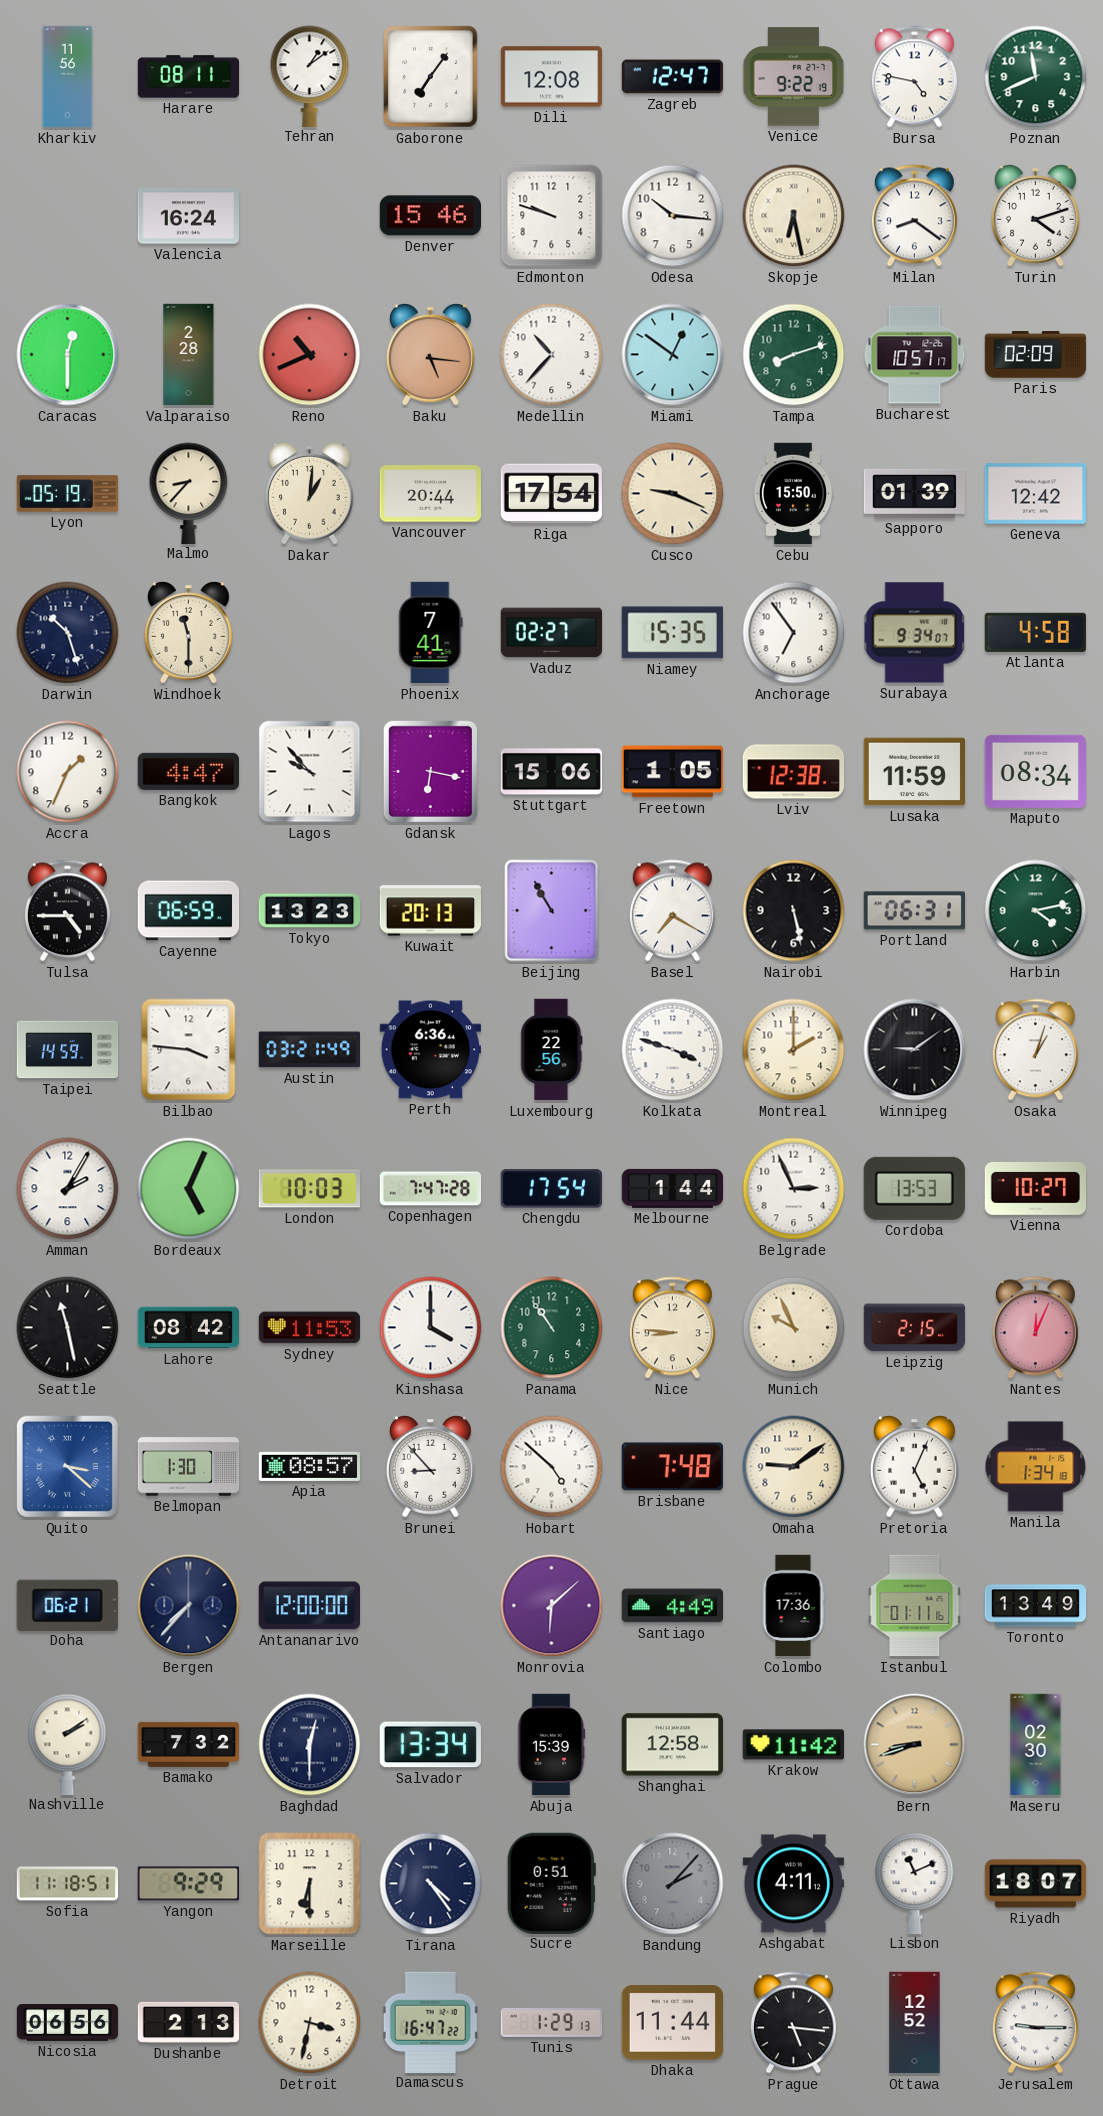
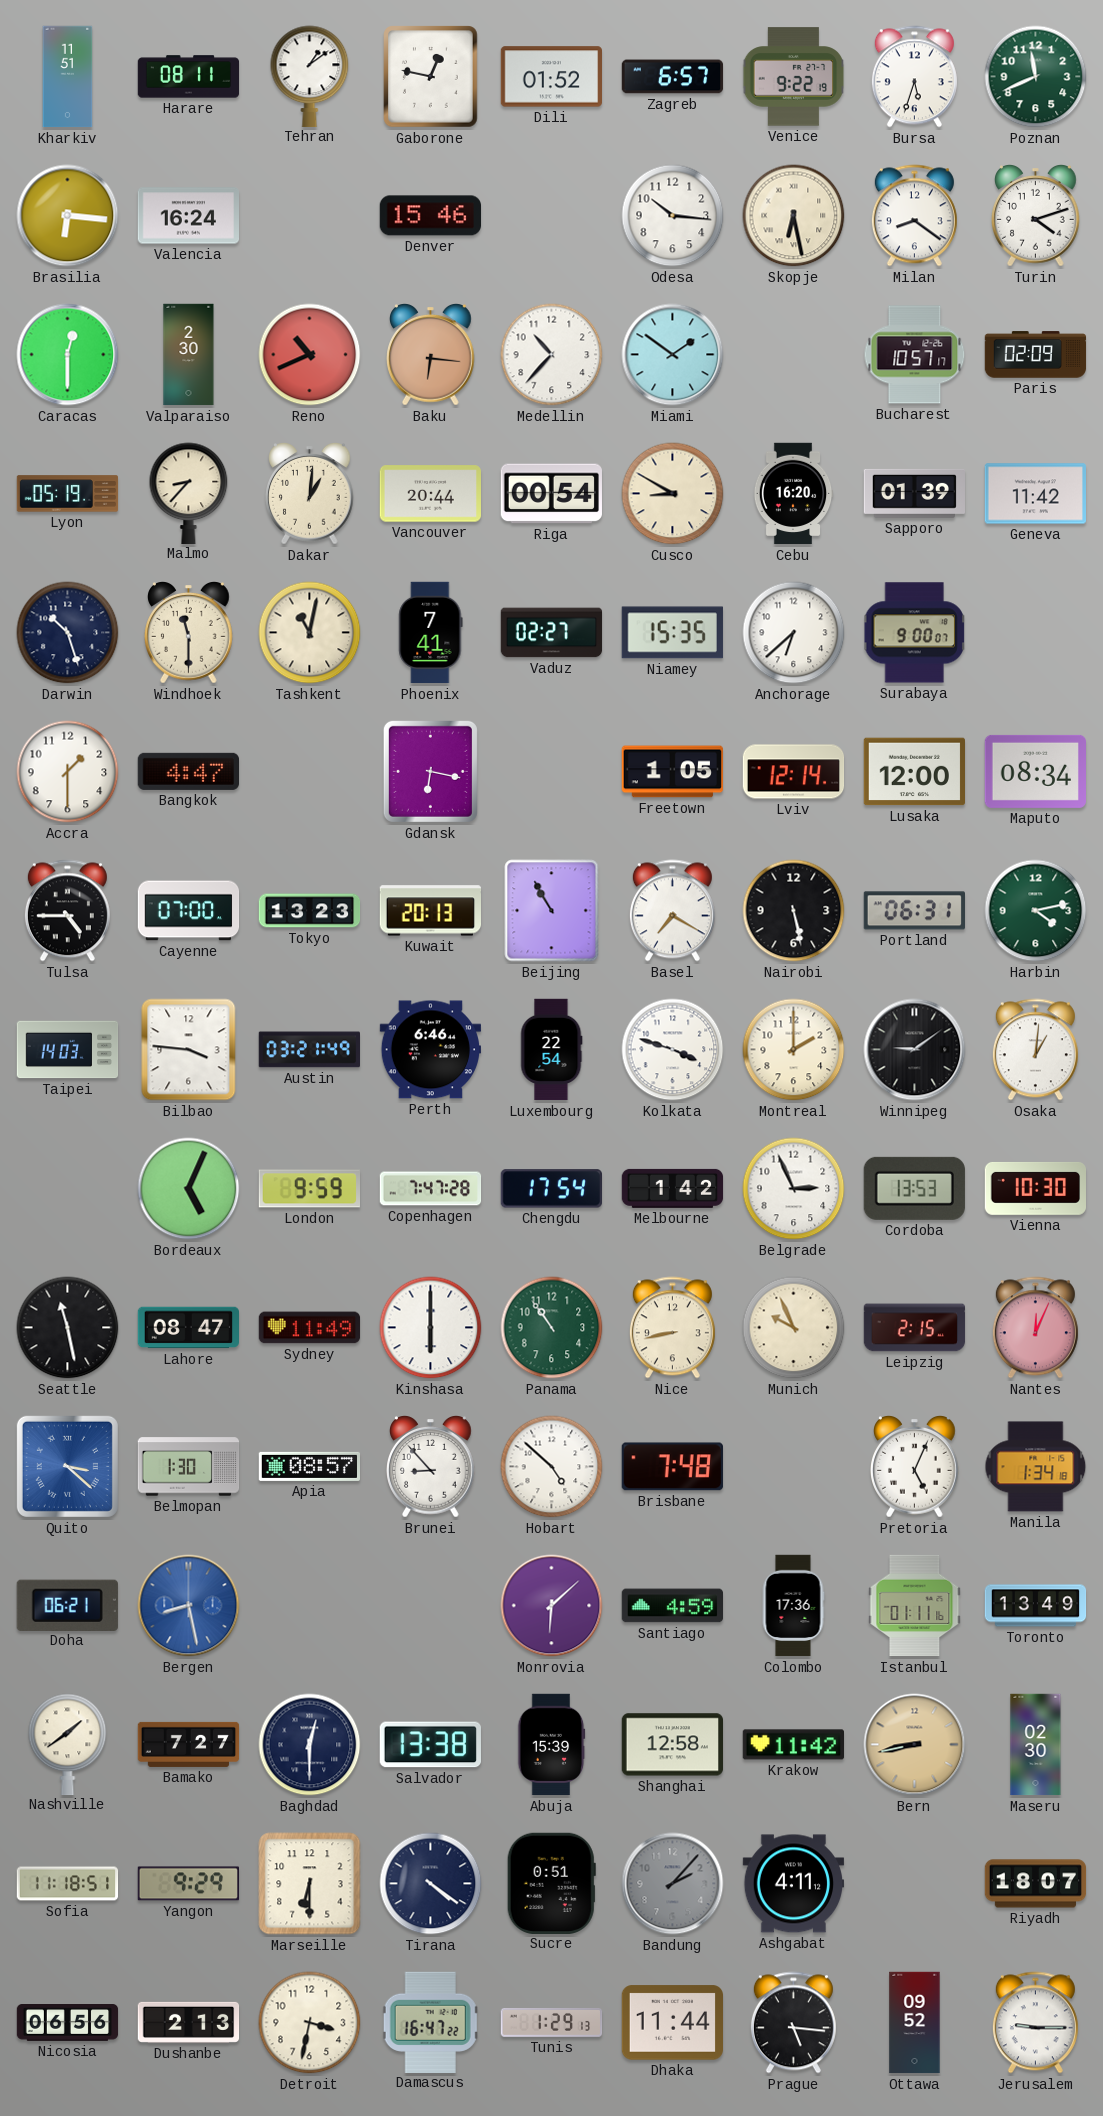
Kharkiv: 11:56 -> 11:51
Gaborone: 7:06 -> 12:47
Dili: 12:08 -> 01:52
Zagreb: 12:47 -> 6:57
Bursa: 4:47 -> 5:33
Brasilia: none -> 6:16
Edmonton: 9:48 -> none
Valparaiso: 2:28 -> 2:30
Baku: 5:16 -> 6:16
Miami: 12:51 -> 1:51
Tampa: 8:12 -> none
Riga: 17:54 -> 00:54
Cusco: 9:19 -> 8:50
Cebu: 15:50 -> 16:20
Geneva: 12:42 -> 11:42
Tashkent: none -> 11:02
Anchorage: 6:54 -> 6:38
Surabaya: 9:34 -> 9:00
Atlanta: 4:58 -> none
Accra: 1:34 -> 1:30
Lagos: 9:53 -> none
Stuttgart: 15:06 -> none
Lviv: 12:38 -> 12:14
Lusaka: 11:59 -> 12:00
Cayenne: 06:59 -> 07:00
Taipei: 14:59 -> 14:03
Perth: 6:36 -> 6:46
Luxembourg: 22:56 -> 22:54
Osaka: 1:03 -> 1:01
Amman: 2:05 -> none
London: 10:03 -> 9:59
Melbourne: 1:44 -> 1:42
Vienna: 10:27 -> 10:30
Lahore: 08:42 -> 08:47
Sydney: 11:53 -> 11:49
Kinshasa: 4:00 -> 6:00
Nice: 8:46 -> 8:43
Omaha: 9:09 -> none
Bergen: 7:37 -> 8:28
Bergen dial: navy -> blue
Antananarivo: 12:00 -> none
Santiago: 4:49 -> 4:59
Nashville: 2:09 -> 1:39
Bamako: 7:32 -> 7:27
Salvador: 13:34 -> 13:38
Bern: 8:42 -> 8:43
Tirana: 4:24 -> 4:21
Lisbon: 11:11 -> none
Ottawa: 12:52 -> 09:52
